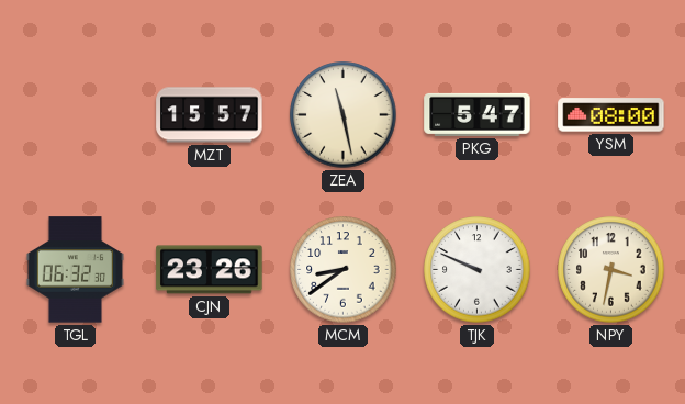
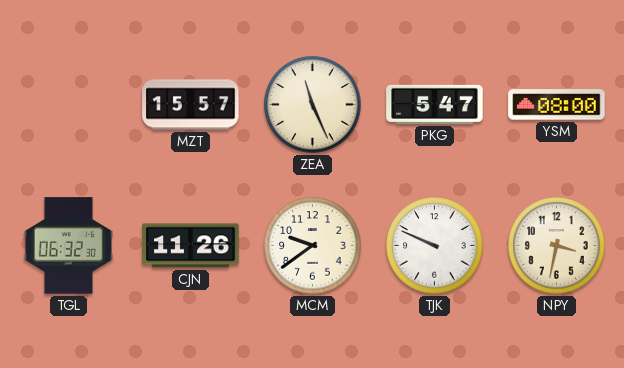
ZEA: 11:28 -> 11:26
CJN: 23:26 -> 11:26
MCM: 8:39 -> 9:39
